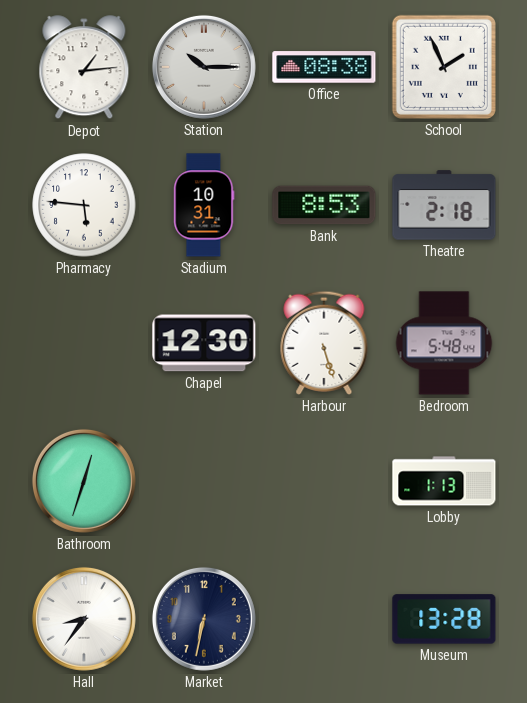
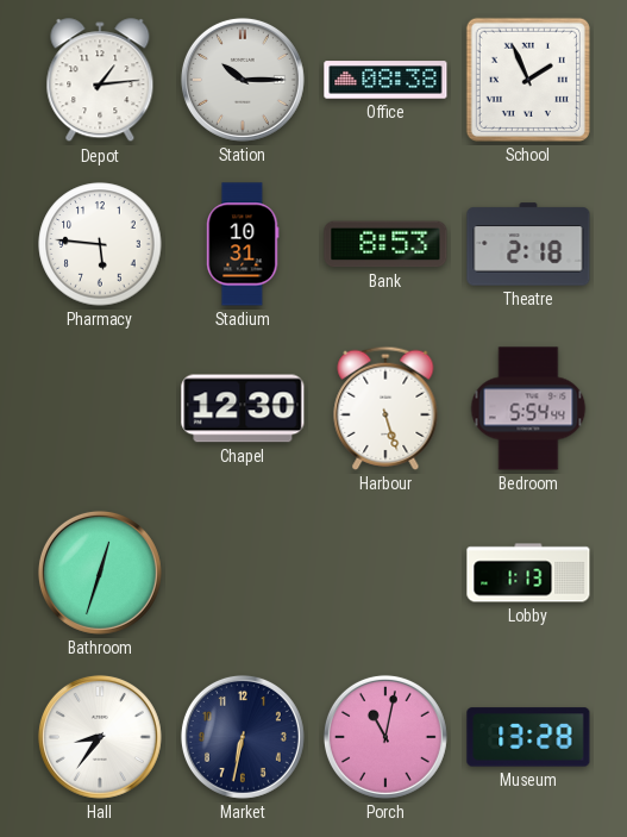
Bedroom: 5:48 -> 5:54
Porch: none -> 11:02
